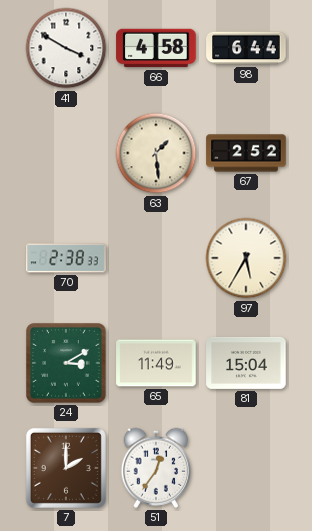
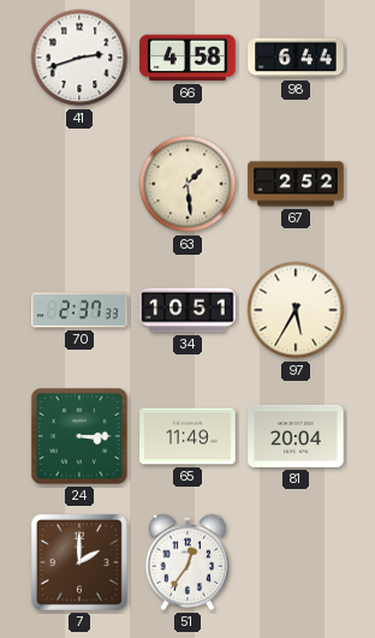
41: 3:50 -> 2:42
70: 2:38 -> 2:37
34: none -> 10:51
24: 3:10 -> 3:15
81: 15:04 -> 20:04
